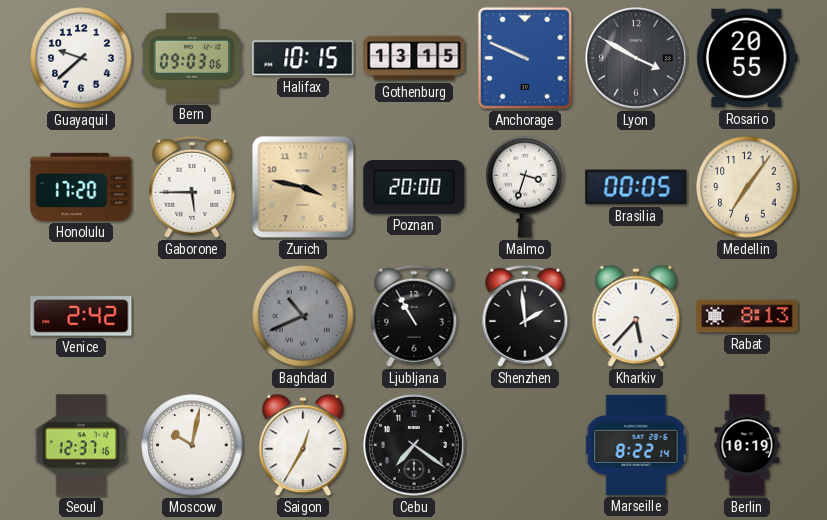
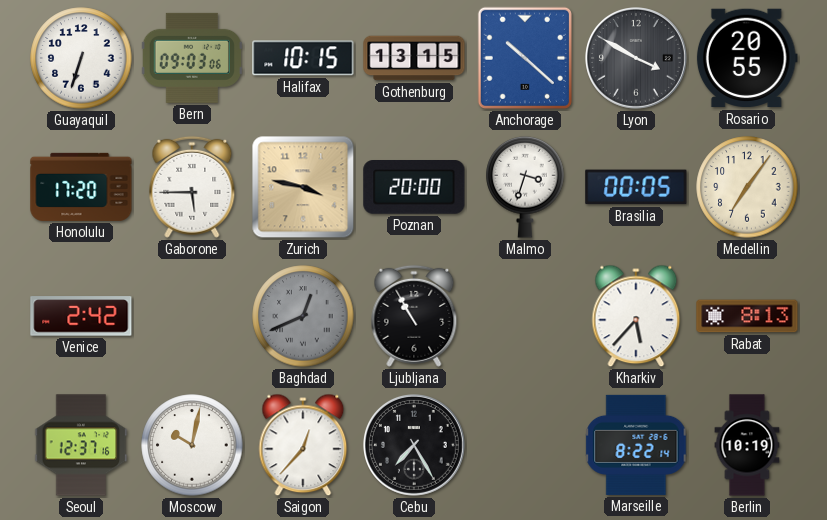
Guayaquil: 9:38 -> 6:33
Anchorage: 9:49 -> 10:22
Baghdad: 10:41 -> 12:41
Shenzhen: 1:59 -> none
Saigon: 12:35 -> 12:37
Cebu: 7:21 -> 7:25
